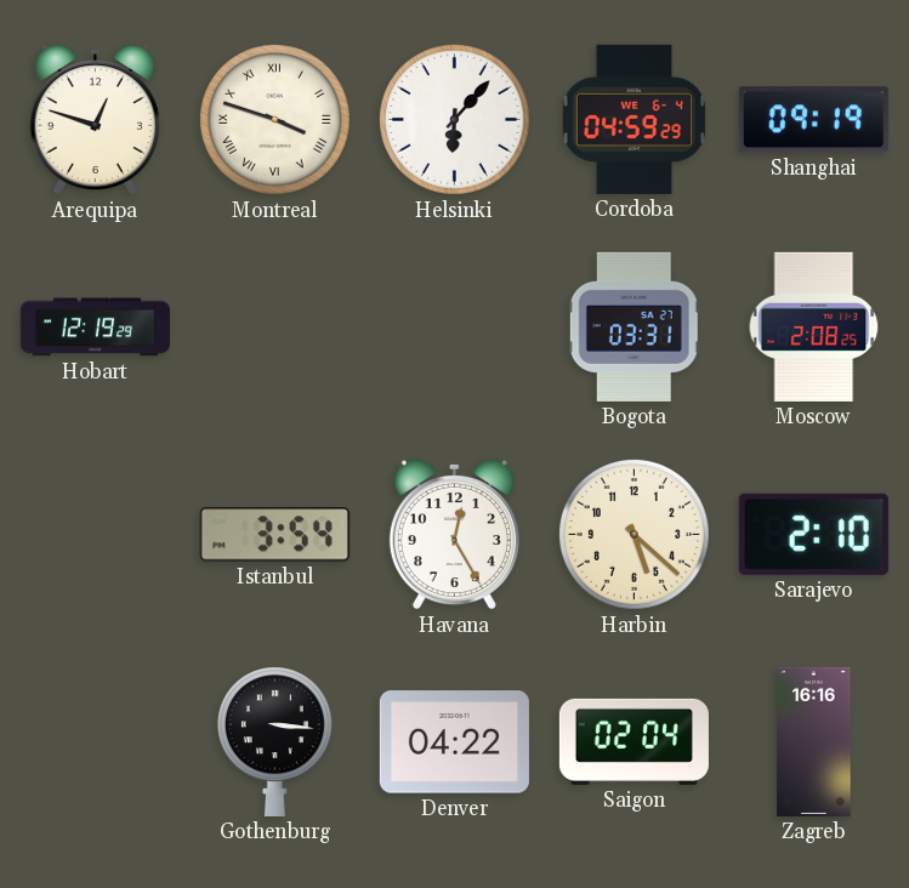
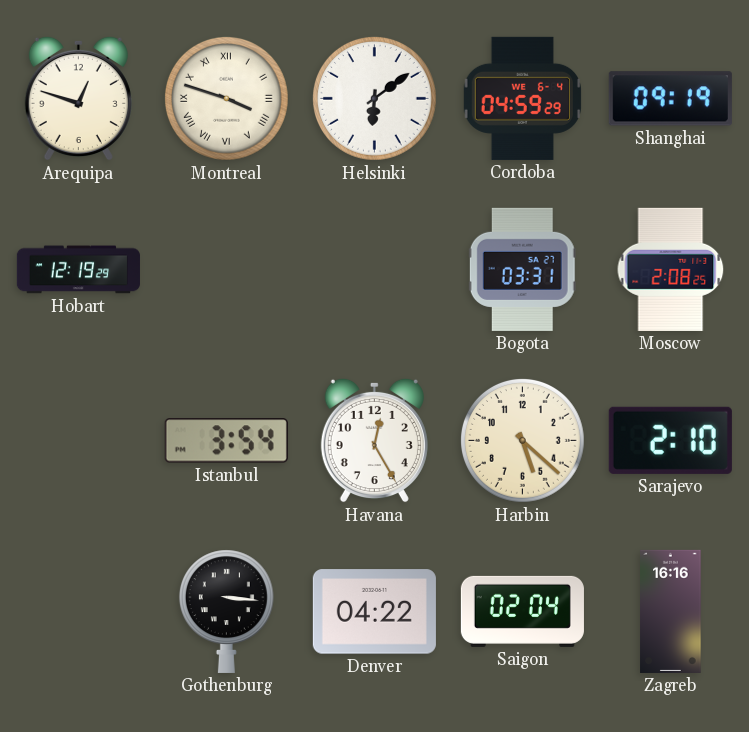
Helsinki: 6:07 -> 6:09
